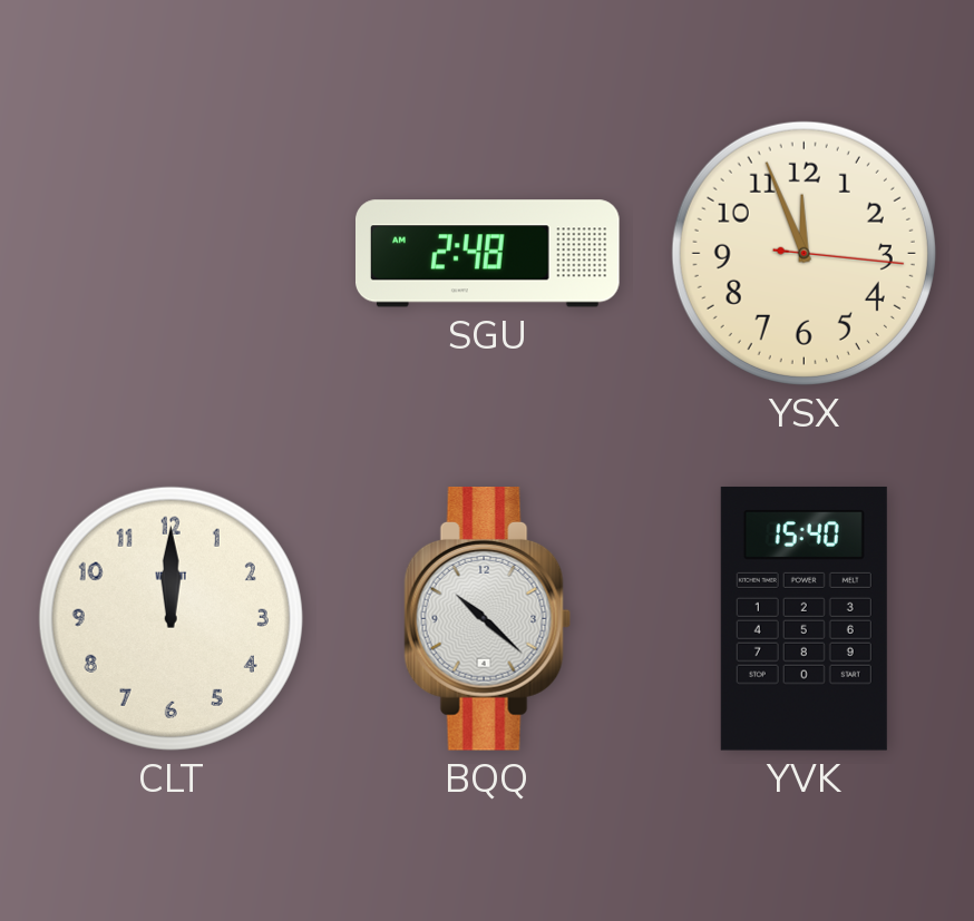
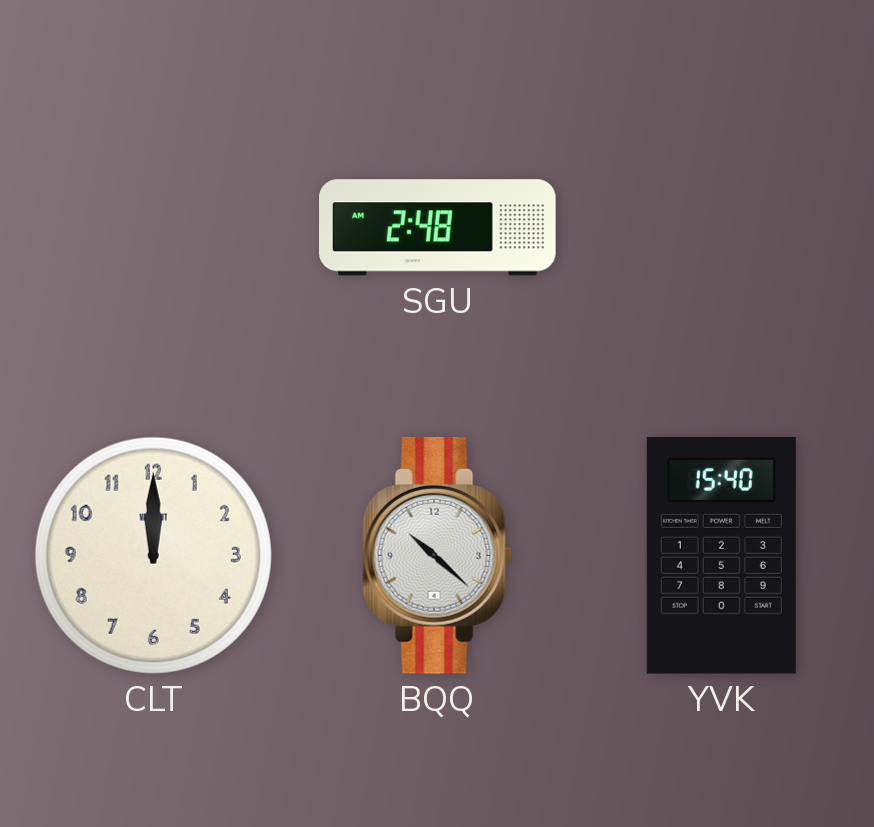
YSX: 11:56 -> none
